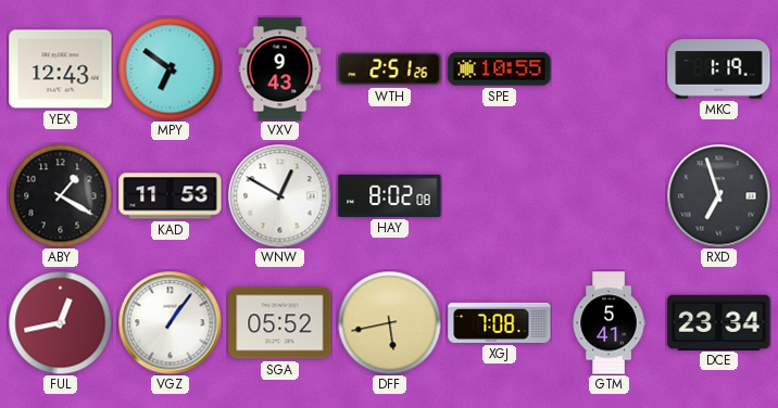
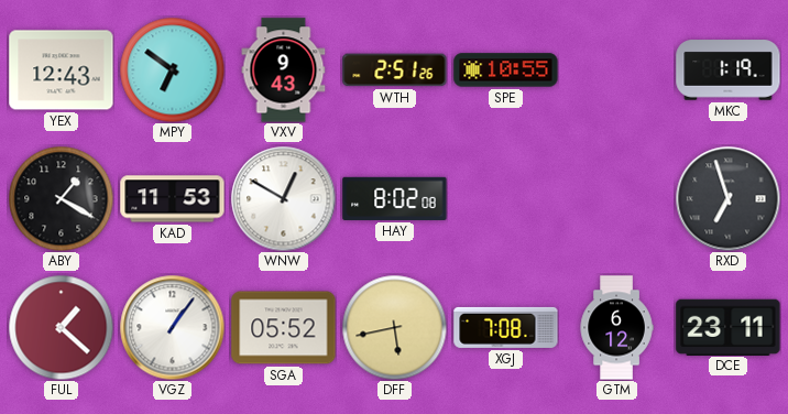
FUL: 12:43 -> 1:22
GTM: 5:41 -> 6:12
DCE: 23:34 -> 23:11
